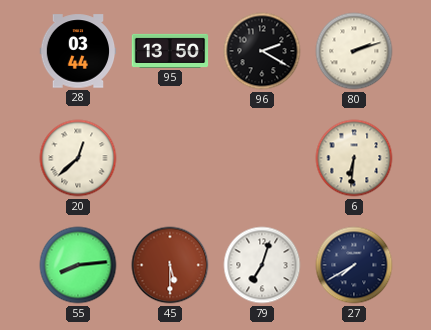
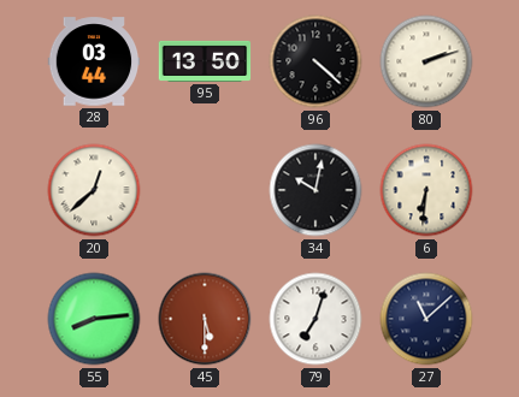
96: 2:20 -> 4:22
34: none -> 10:02
27: 7:40 -> 11:08
